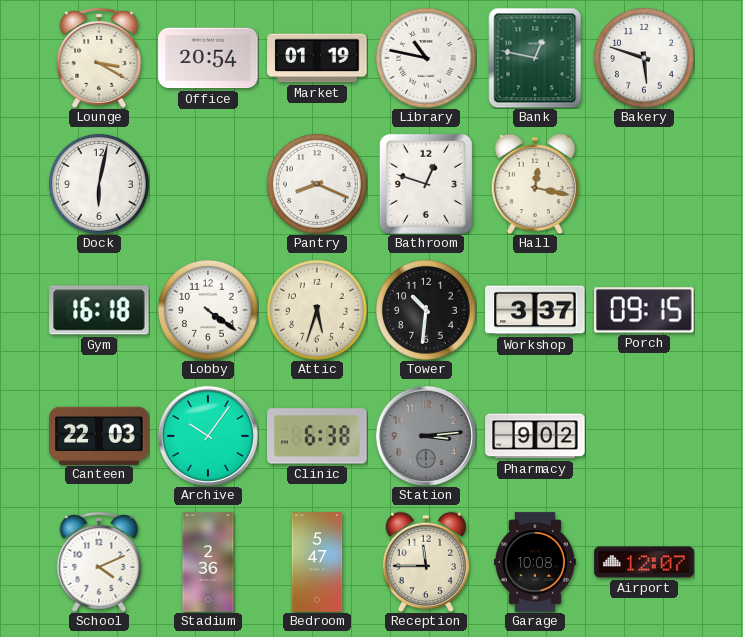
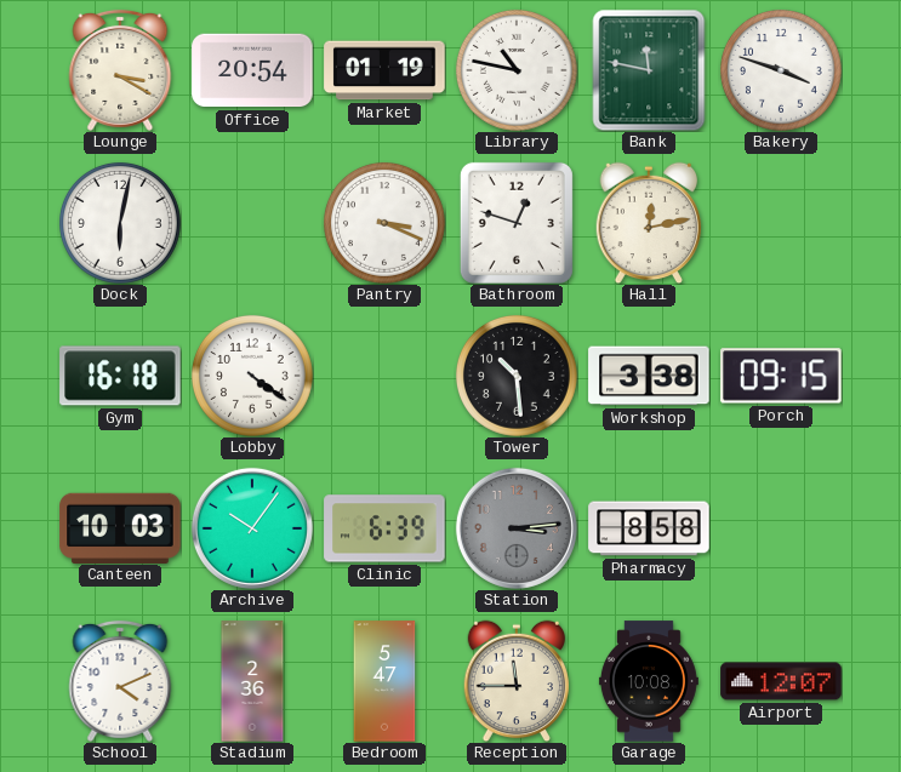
Bank: 12:47 -> 11:47
Bakery: 5:48 -> 3:48
Pantry: 8:19 -> 3:19
Hall: 12:17 -> 12:13
Attic: 5:33 -> none
Tower: 10:31 -> 10:29
Workshop: 3:37 -> 3:38
Canteen: 22:03 -> 10:03
Clinic: 6:38 -> 6:39
Pharmacy: 9:02 -> 8:58
